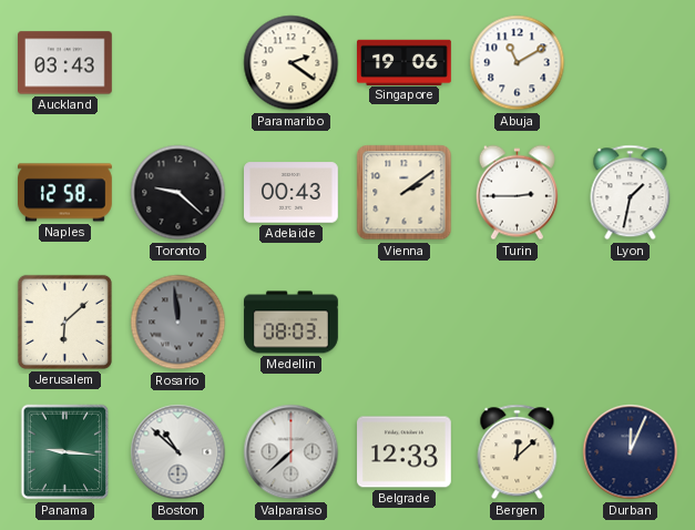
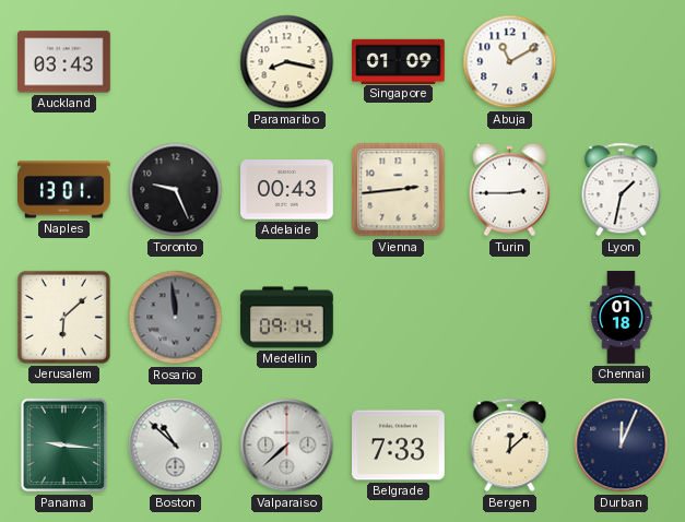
Paramaribo: 2:21 -> 8:17
Singapore: 19:06 -> 01:09
Naples: 12:58 -> 13:01
Toronto: 9:22 -> 9:26
Vienna: 2:09 -> 2:44
Medellin: 08:03 -> 09:14
Chennai: none -> 01:18
Belgrade: 12:33 -> 7:33
